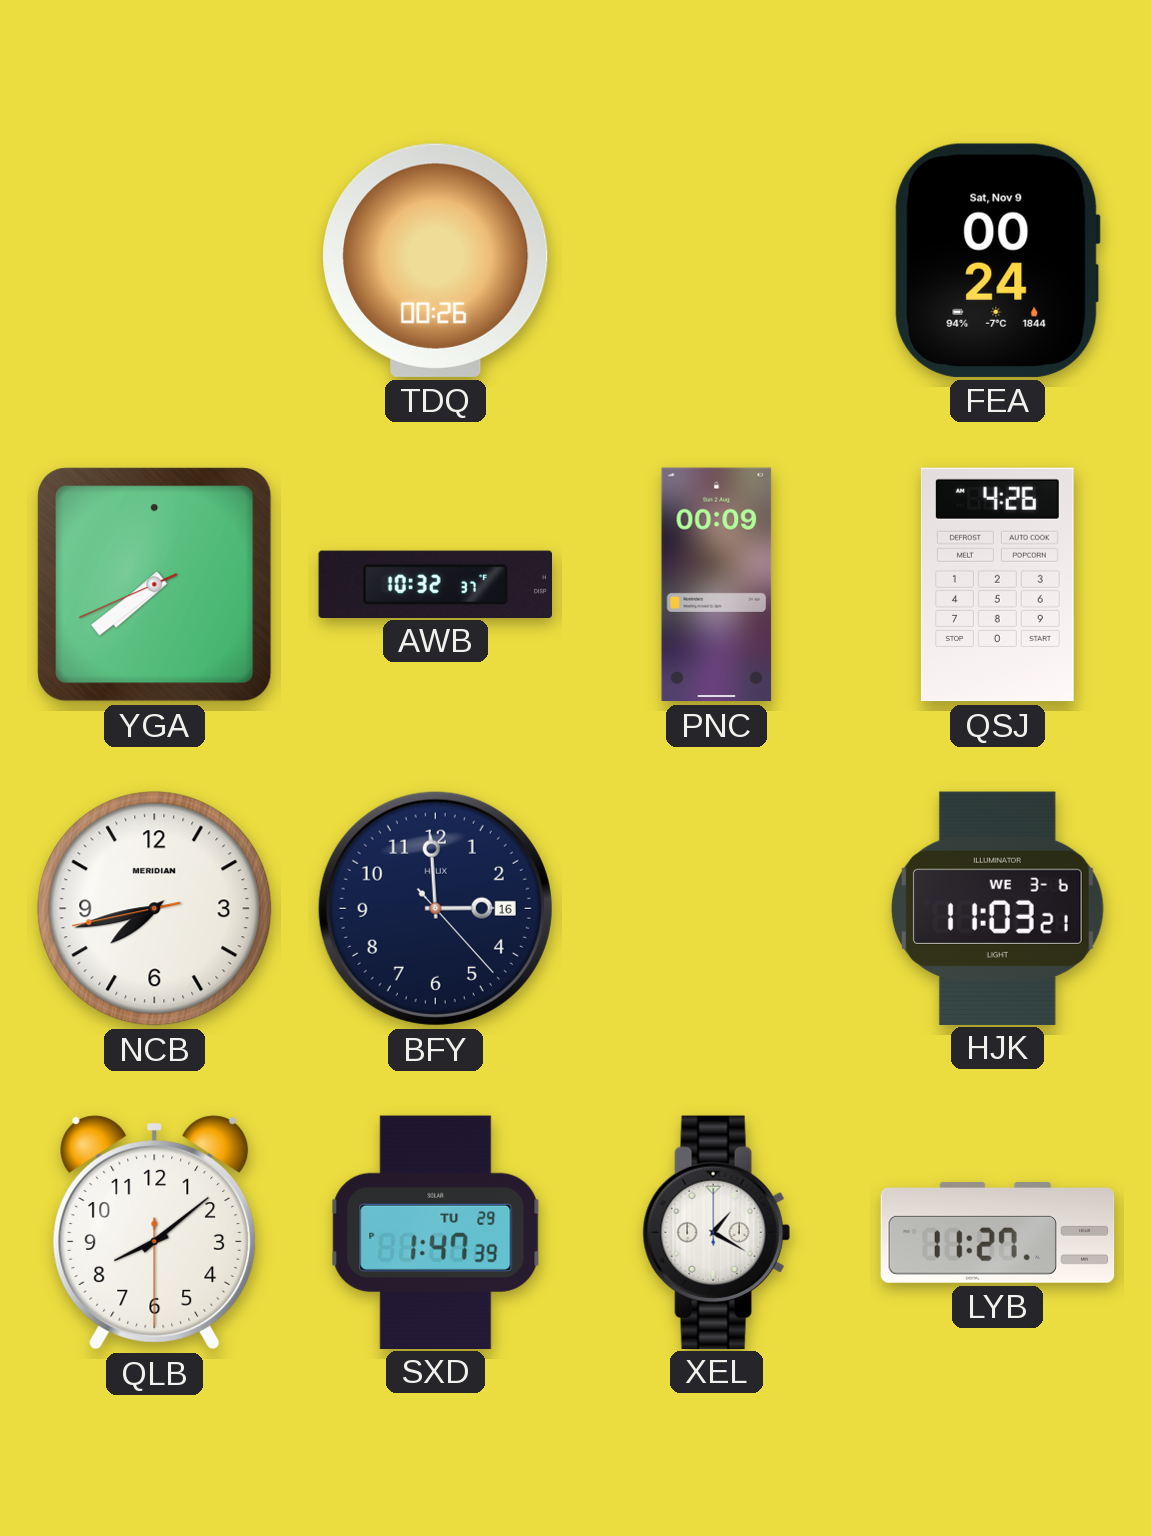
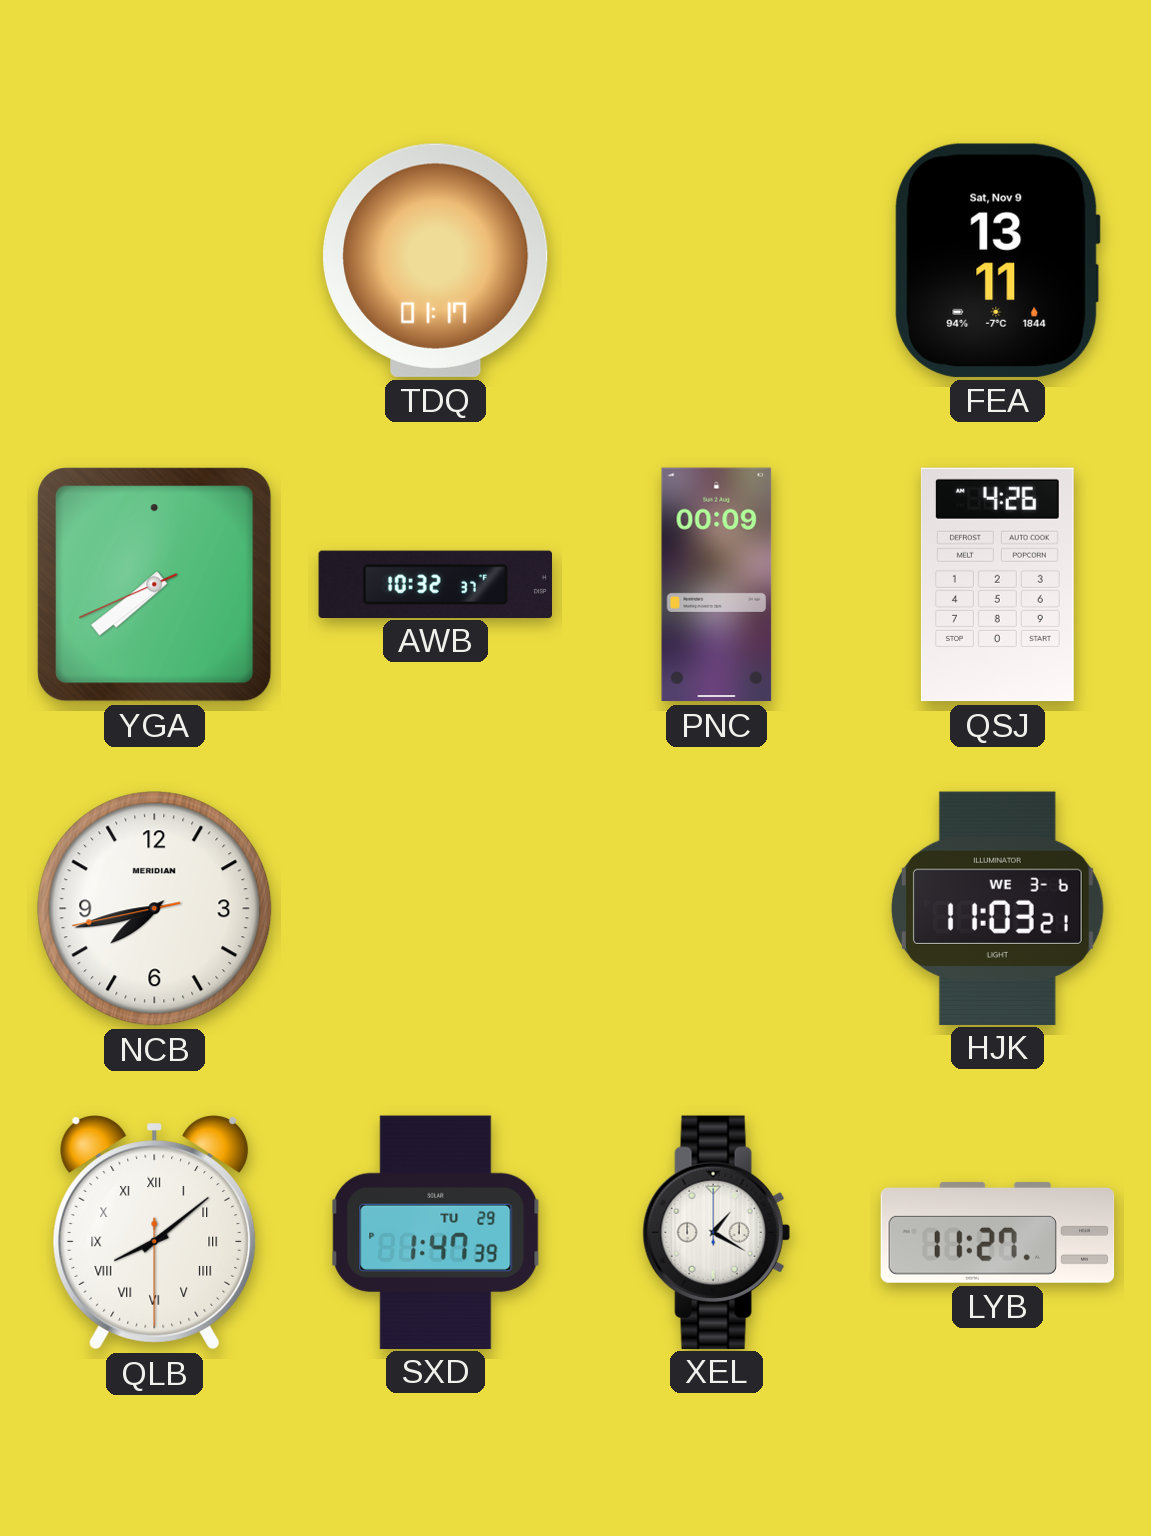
TDQ: 00:26 -> 01:17
FEA: 00:24 -> 13:11
BFY: 2:59 -> none
QLB numerals: Arabic -> Roman
